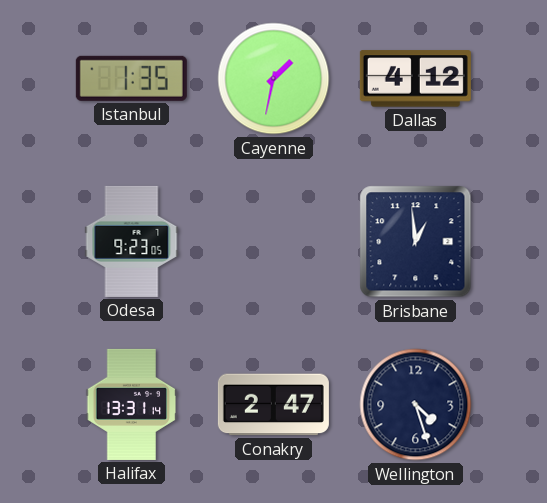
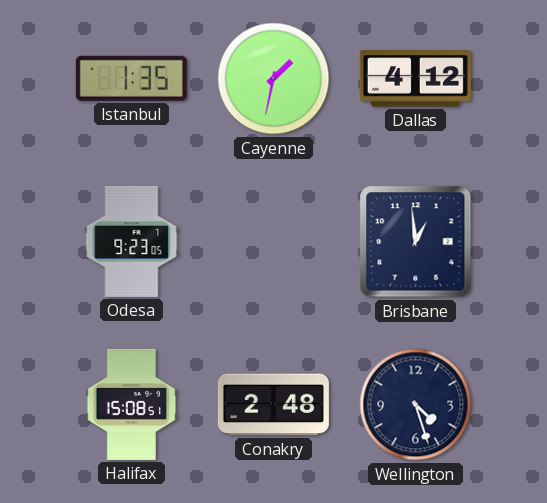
Halifax: 13:31 -> 15:08
Conakry: 2:47 -> 2:48
